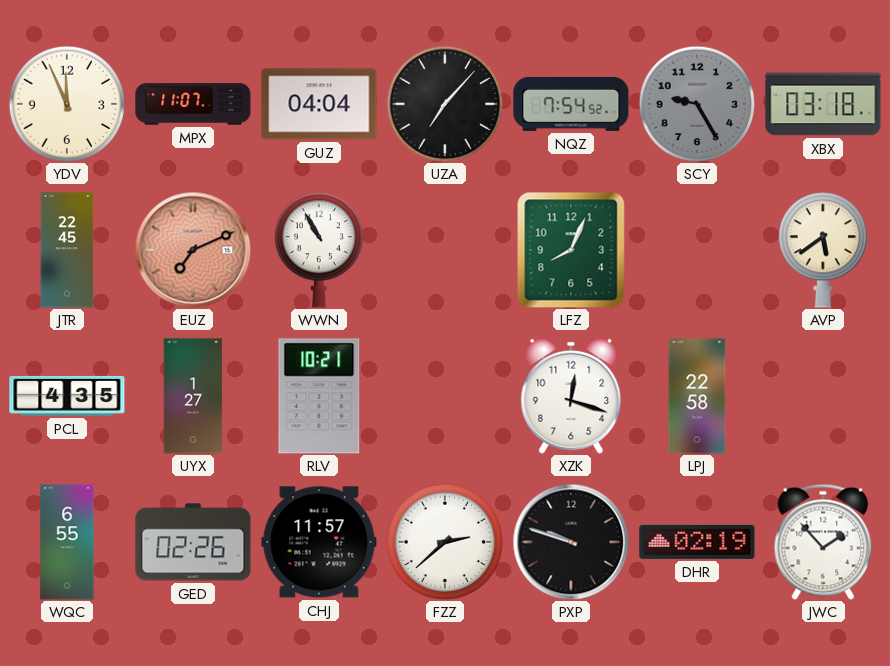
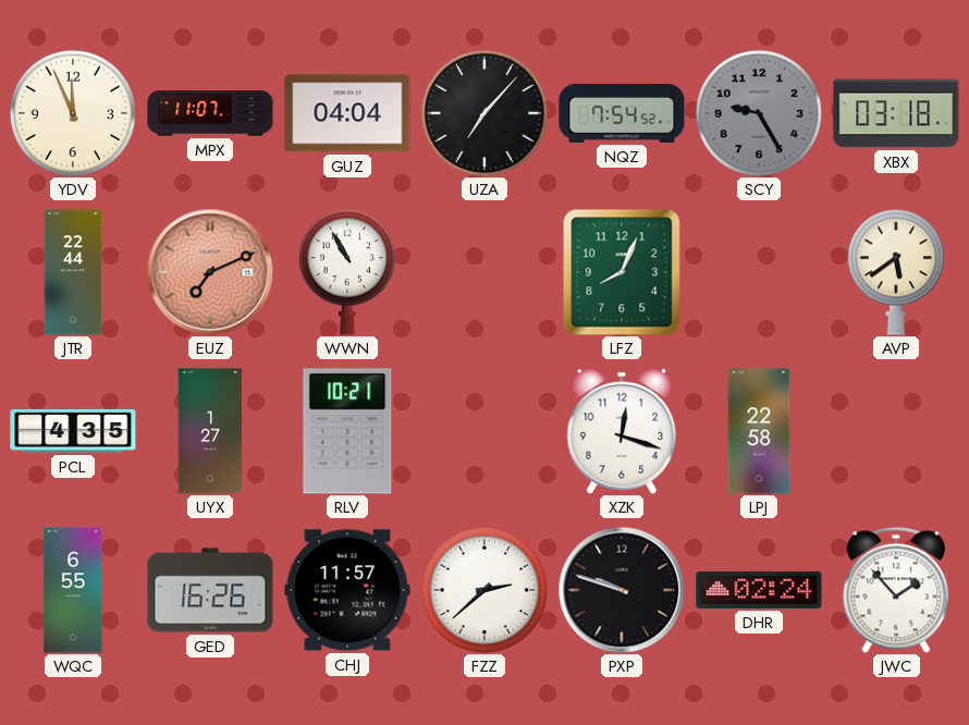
JTR: 22:45 -> 22:44
GED: 02:26 -> 16:26
DHR: 02:19 -> 02:24
